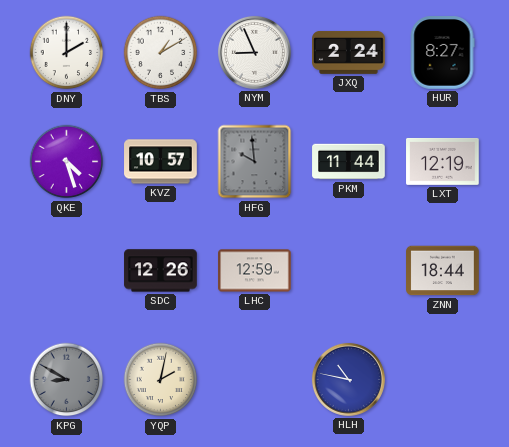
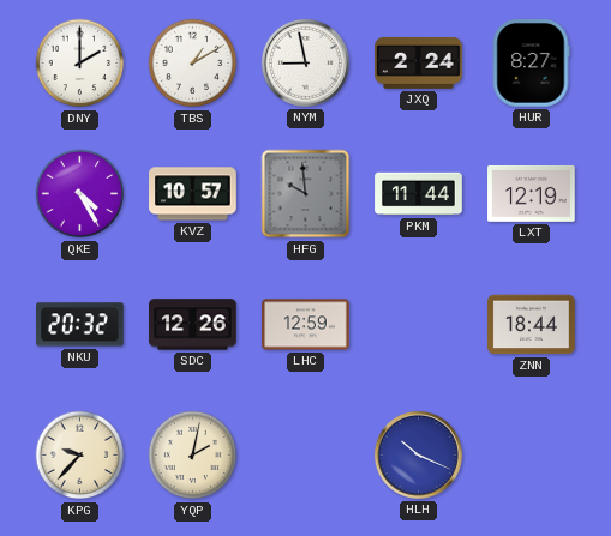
NYM: 8:56 -> 8:58
QKE: 4:27 -> 4:25
NKU: none -> 20:32
KPG: 8:50 -> 9:37
KPG dial: grey -> cream
HLH: 10:47 -> 10:19
